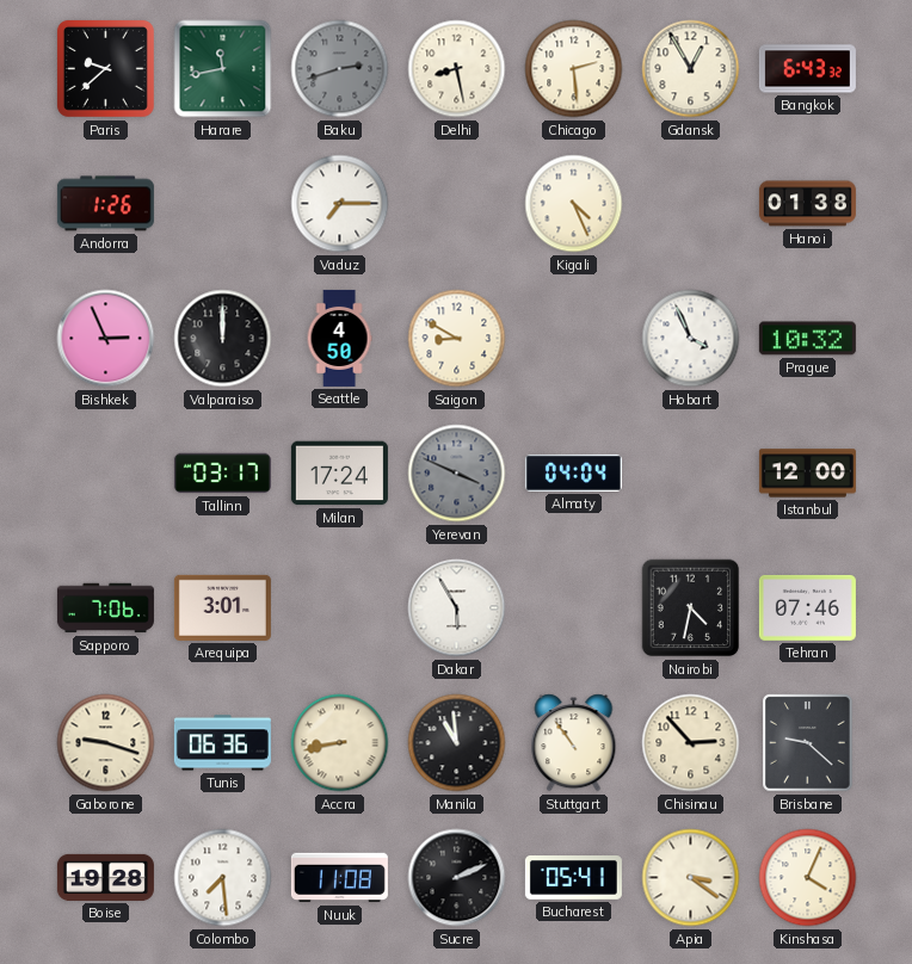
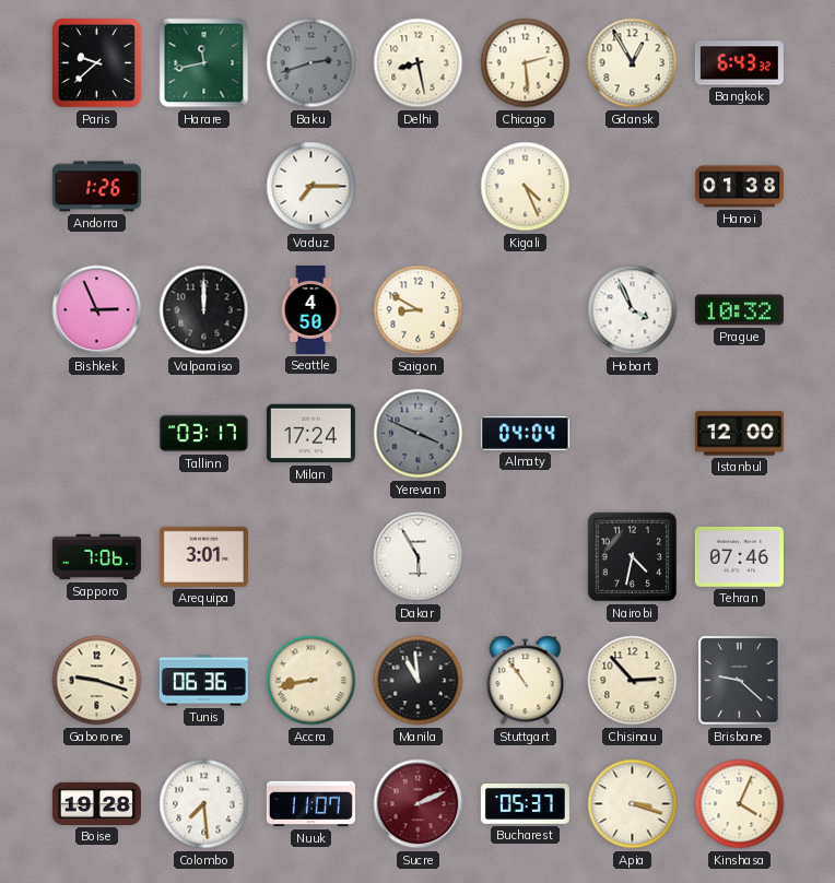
Nuuk: 11:08 -> 11:07
Sucre dial: black -> burgundy
Bucharest: 05:41 -> 05:37
Apia: 3:21 -> 3:18
